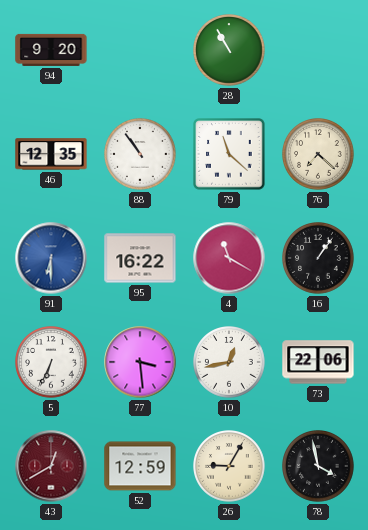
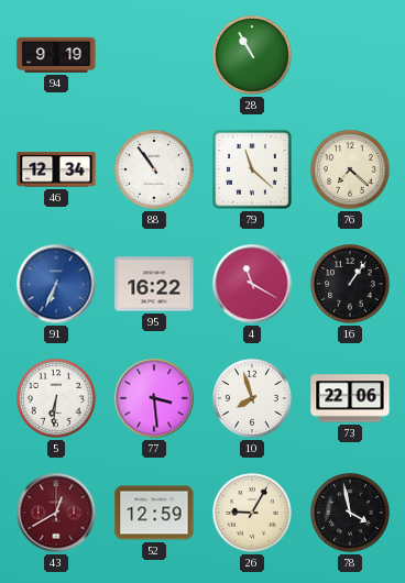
94: 9:20 -> 9:19
46: 12:35 -> 12:34
91: 6:30 -> 6:34
5: 6:34 -> 6:31
10: 12:43 -> 7:57
